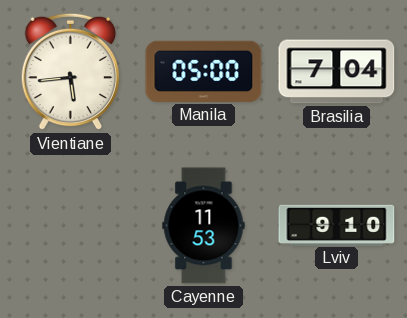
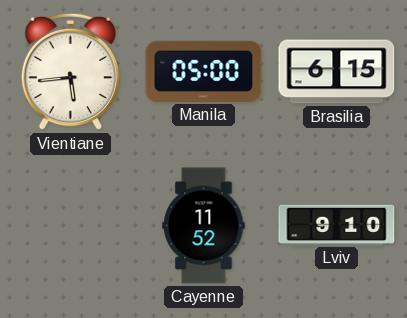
Brasilia: 7:04 -> 6:15
Cayenne: 11:53 -> 11:52
